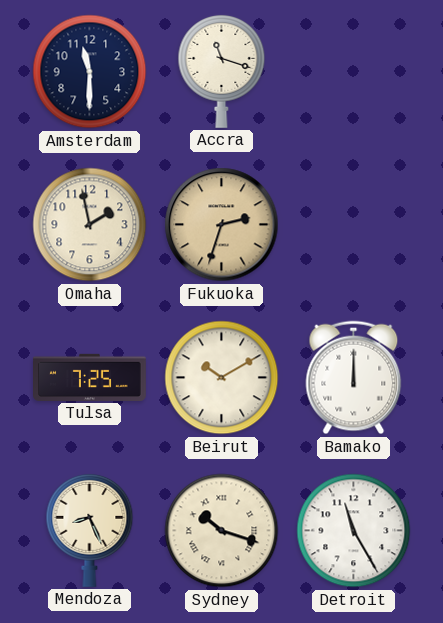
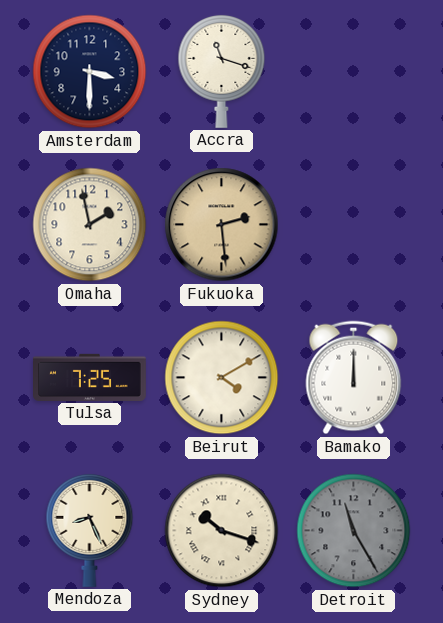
Amsterdam: 11:30 -> 3:30
Fukuoka: 2:33 -> 2:29
Beirut: 10:10 -> 4:10
Detroit dial: white -> grey
